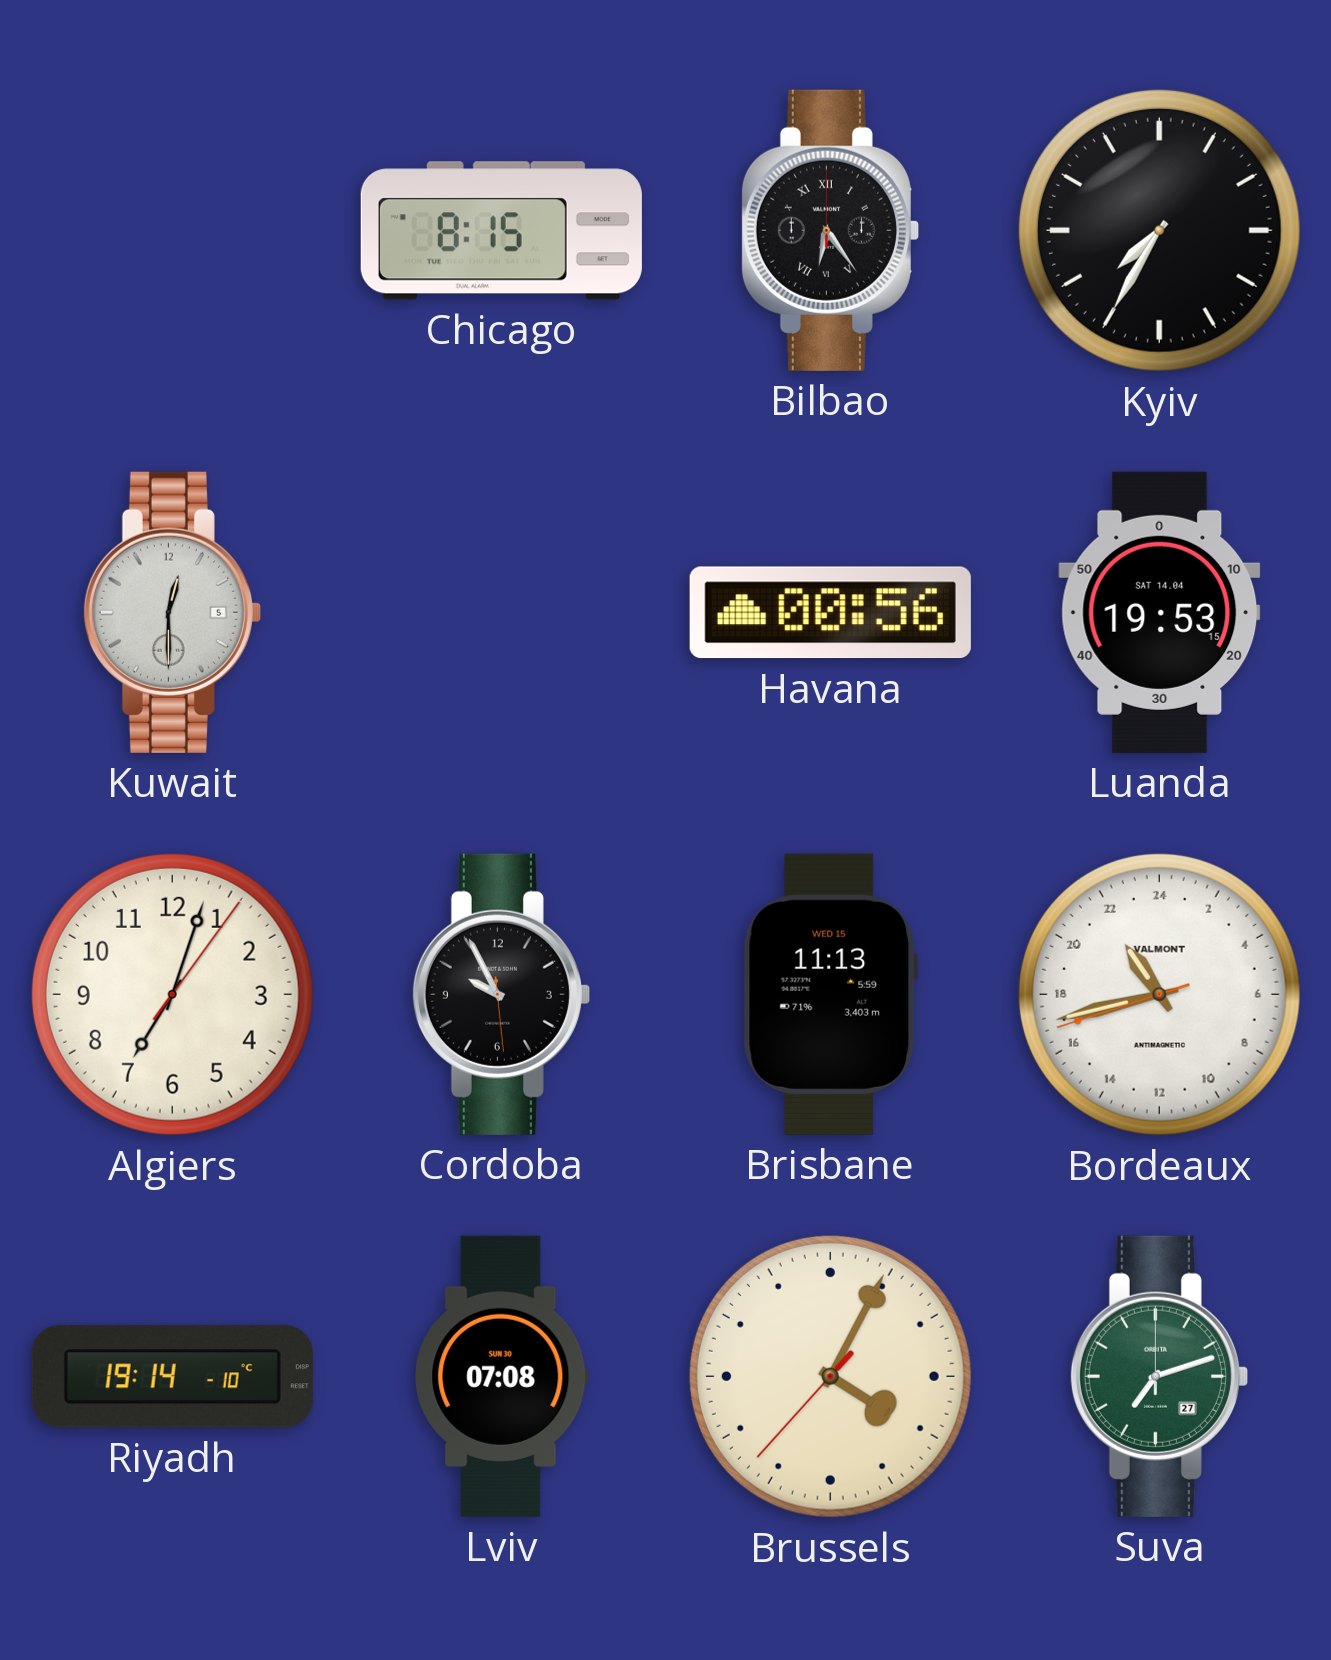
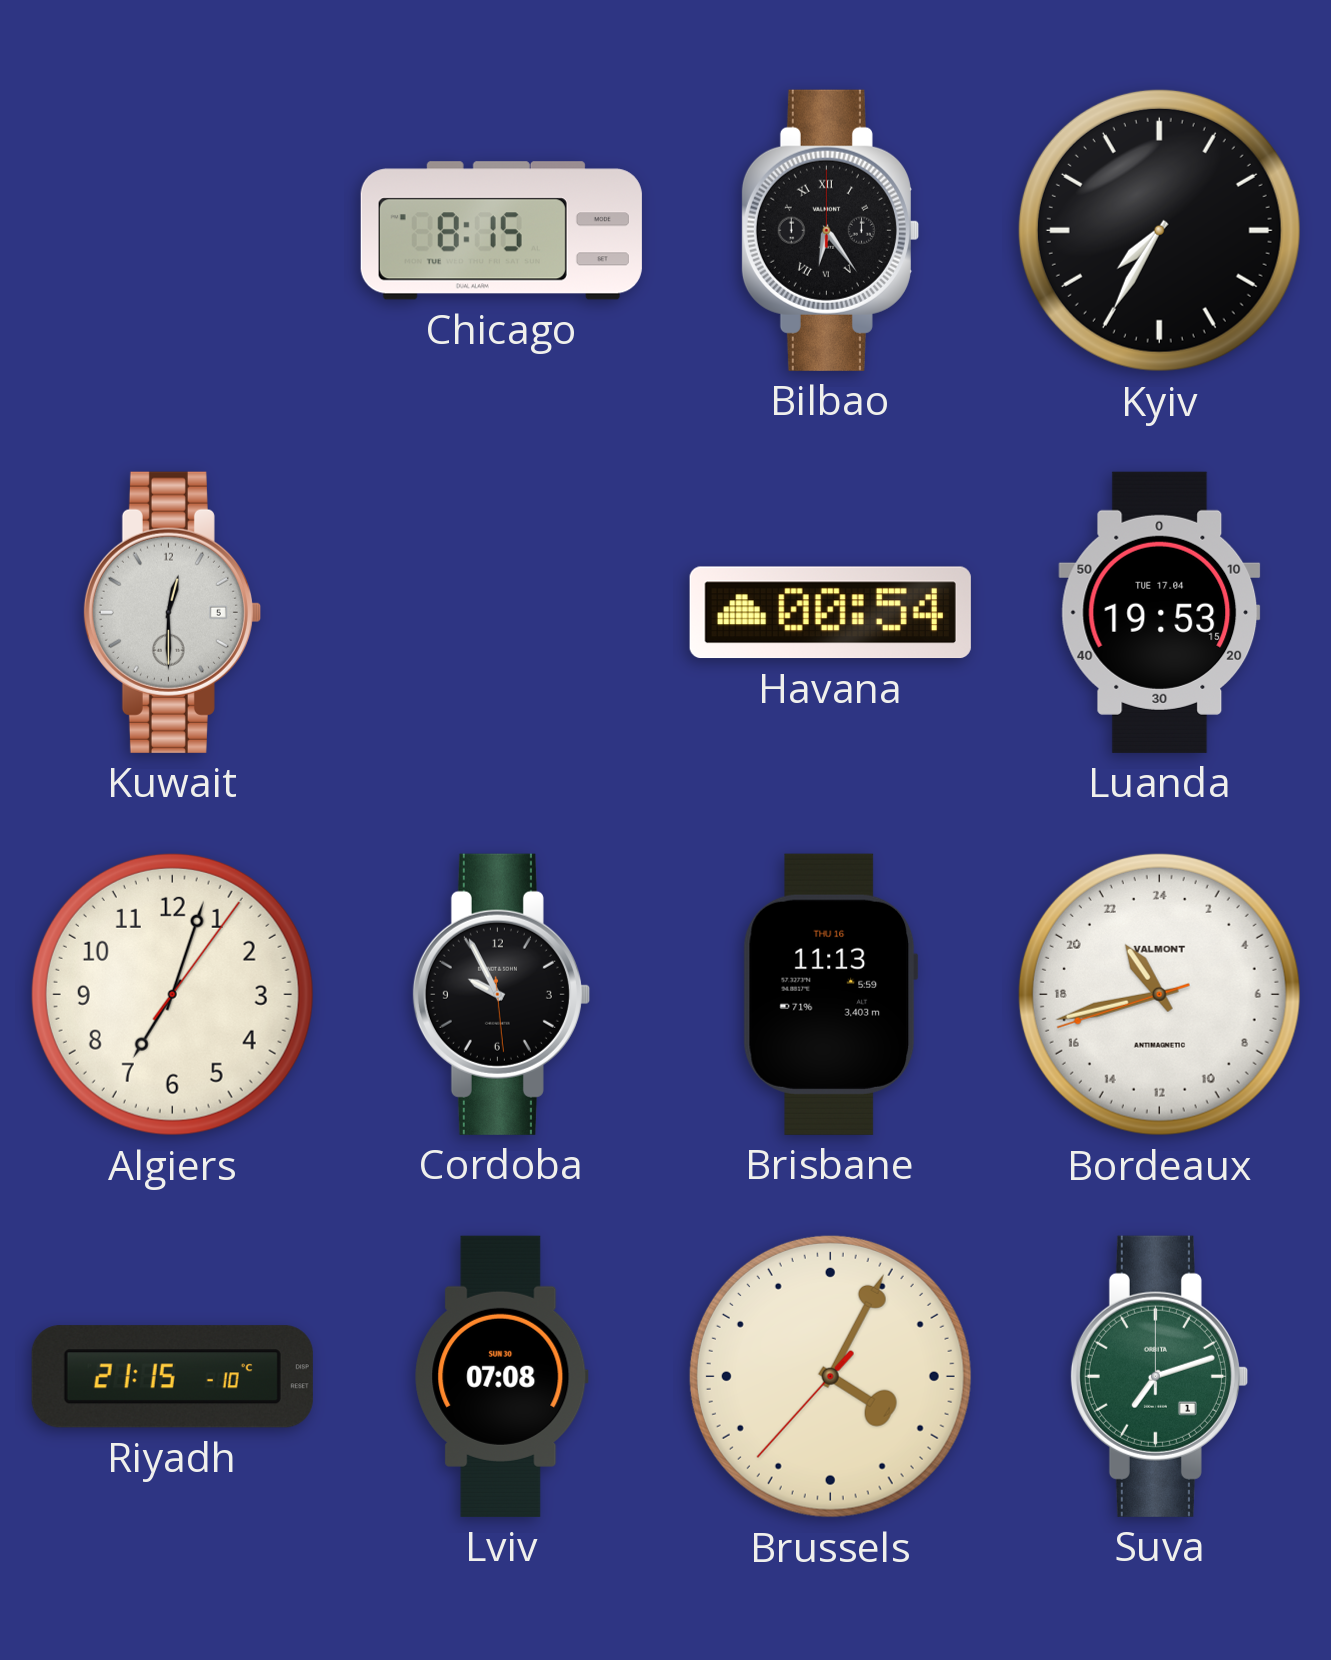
Havana: 00:56 -> 00:54
Luanda date: SAT 14.04 -> TUE 17.04
Brisbane date: WED 15 -> THU 16
Riyadh: 19:14 -> 21:15
Suva date: 27 -> 1
